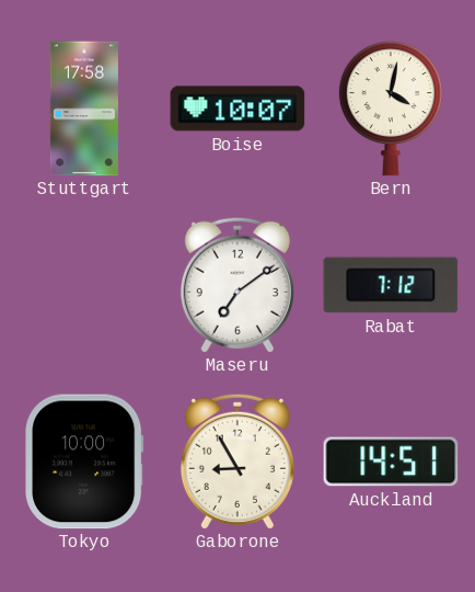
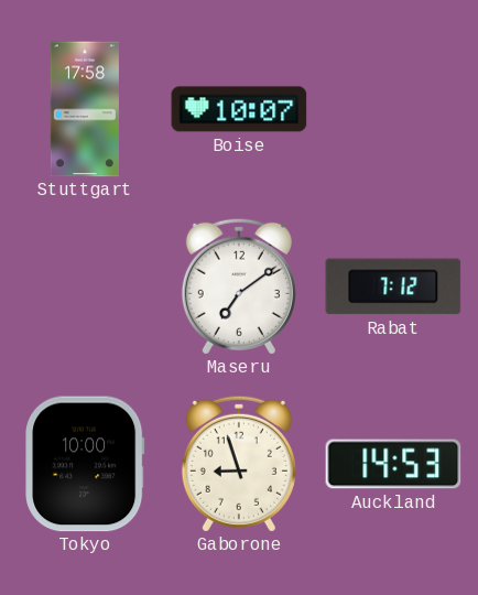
Bern: 4:02 -> none
Gaborone: 8:55 -> 8:57
Auckland: 14:51 -> 14:53
